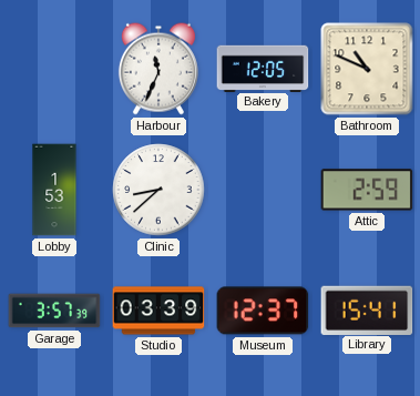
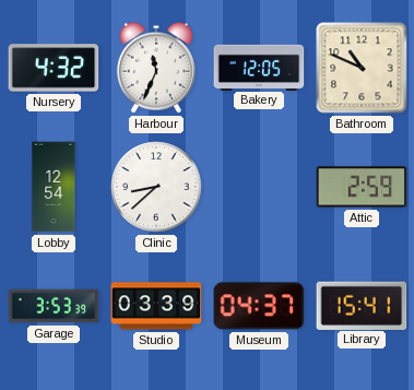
Nursery: none -> 4:32
Lobby: 1:53 -> 12:54
Garage: 3:57 -> 3:53
Museum: 12:37 -> 04:37
